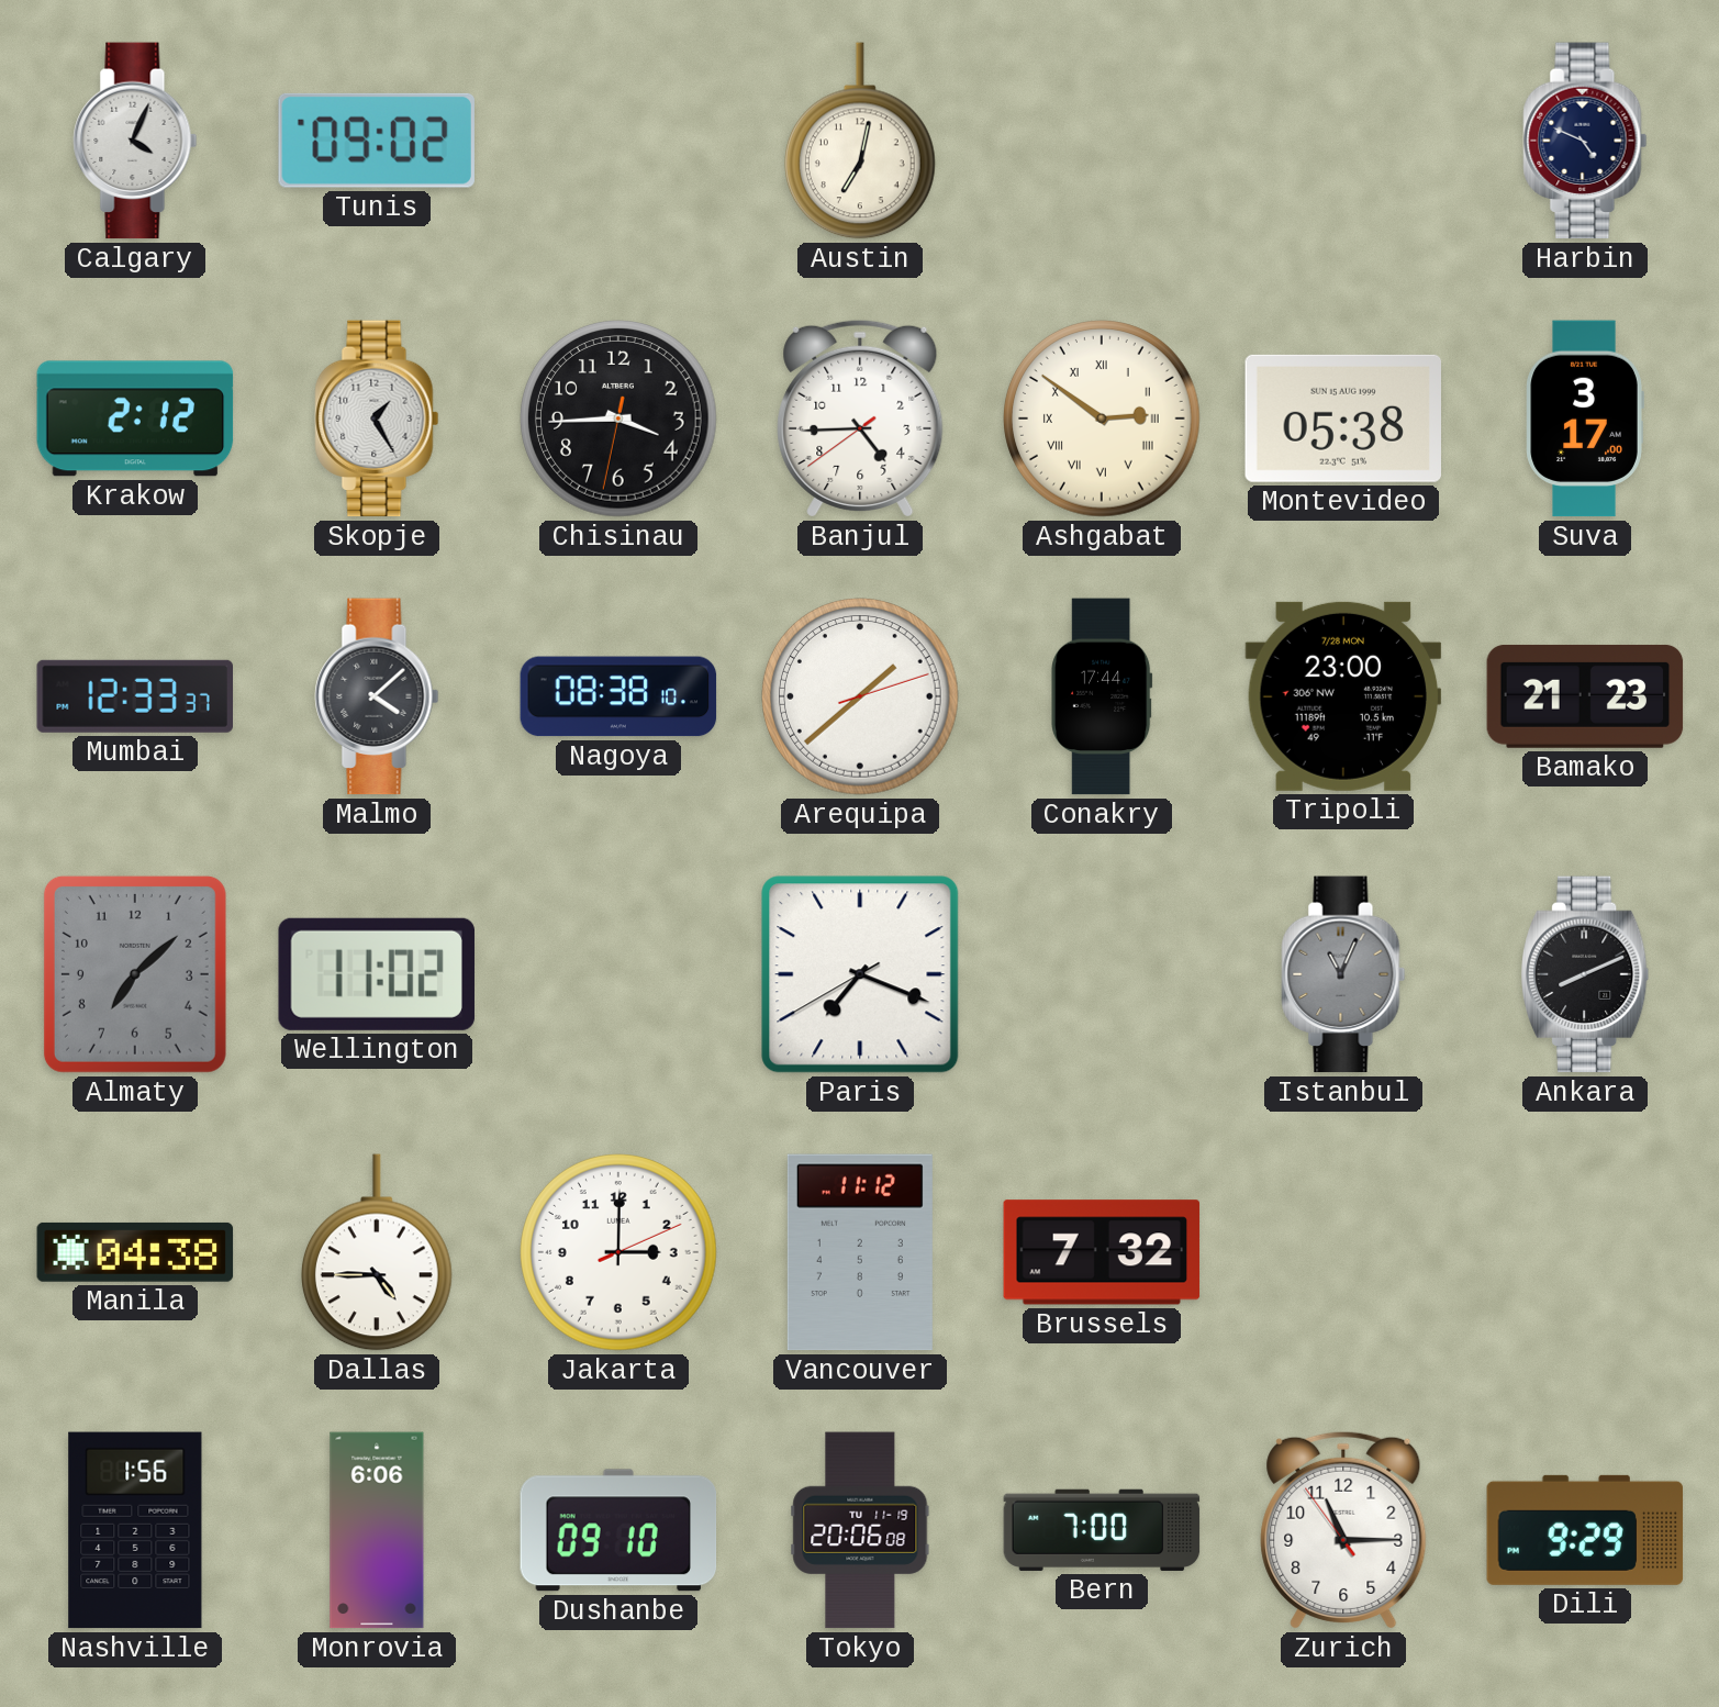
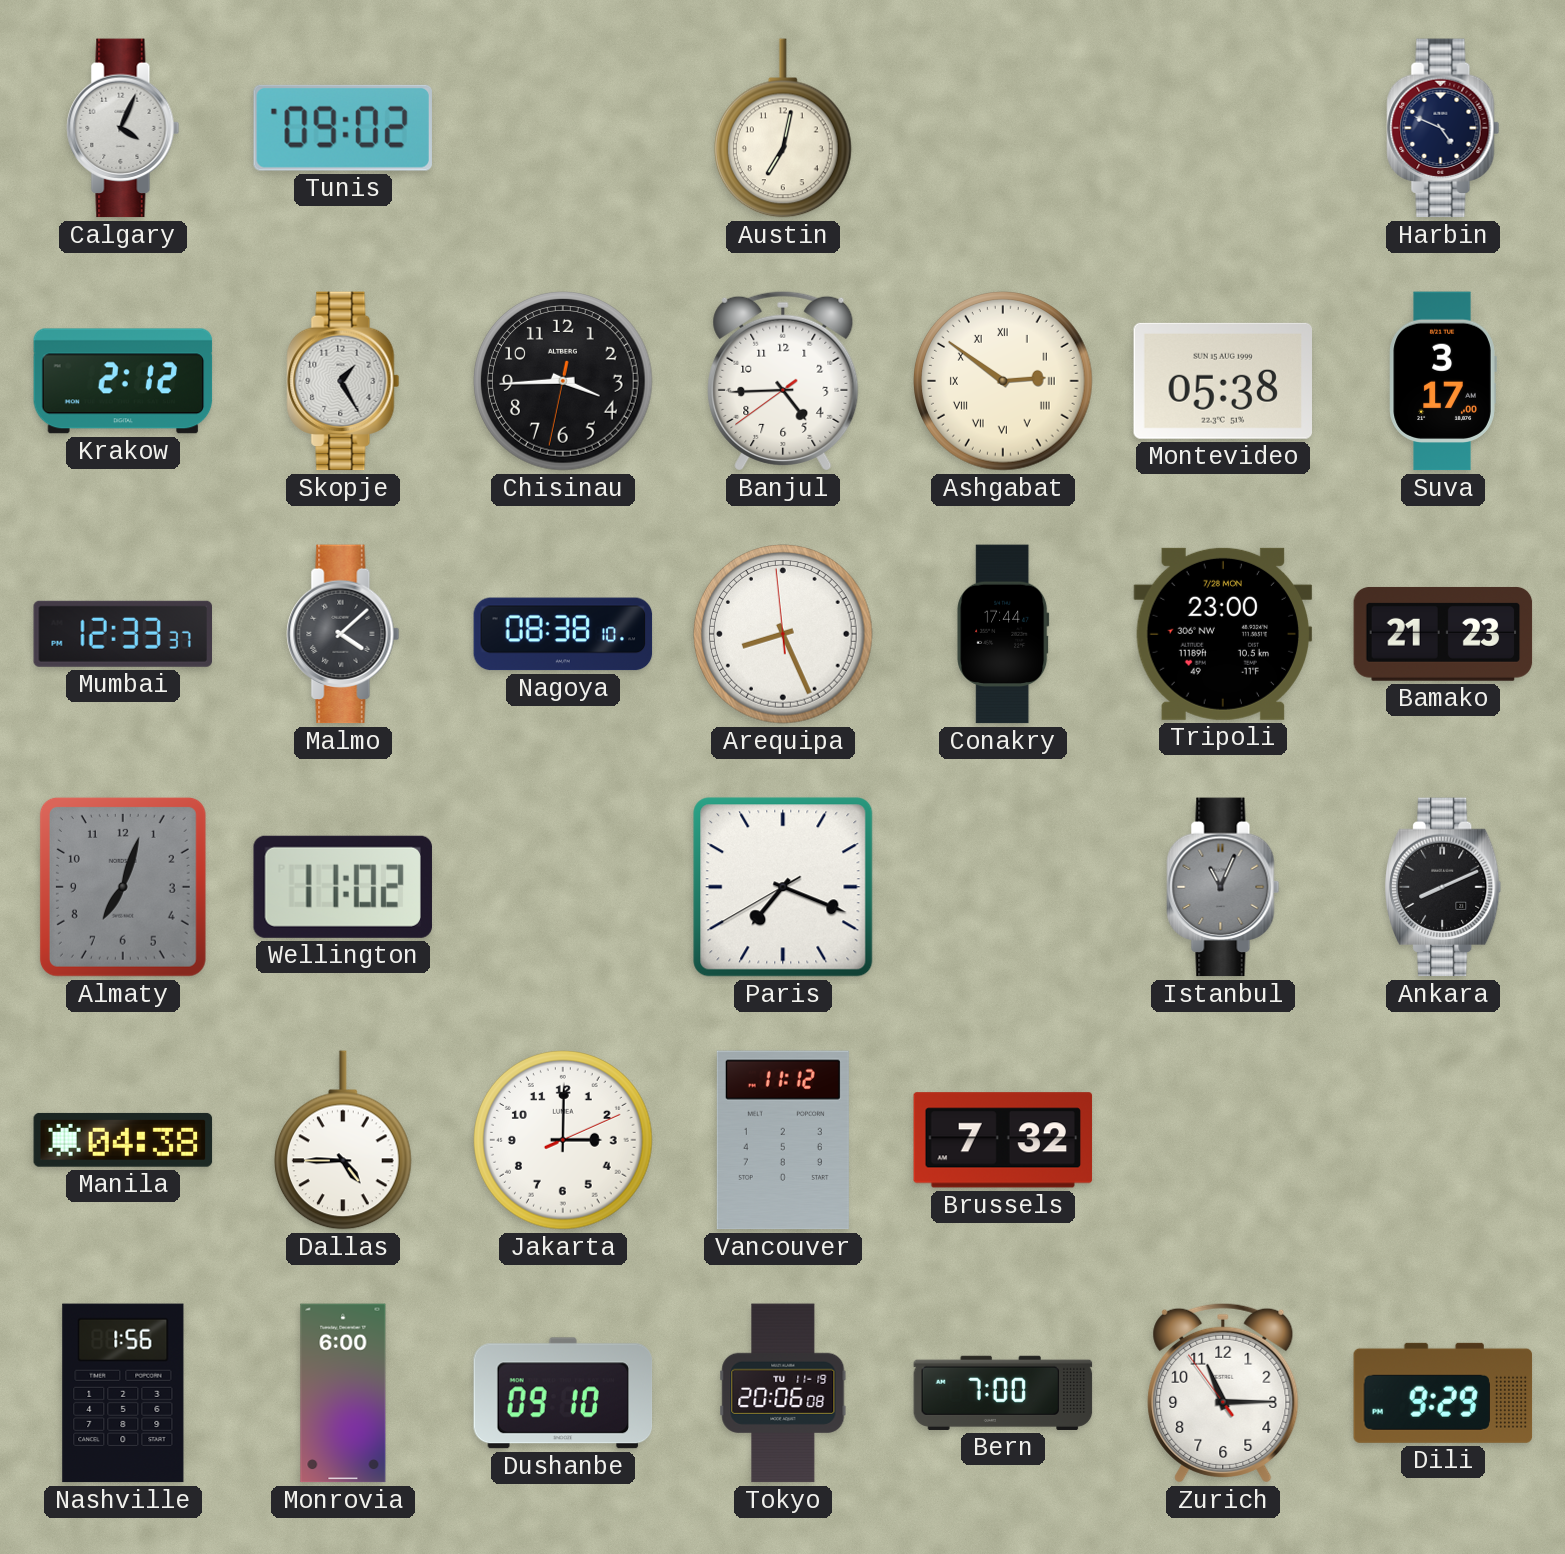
Arequipa: 1:38 -> 8:25
Almaty: 7:08 -> 7:03
Monrovia: 6:06 -> 6:00
